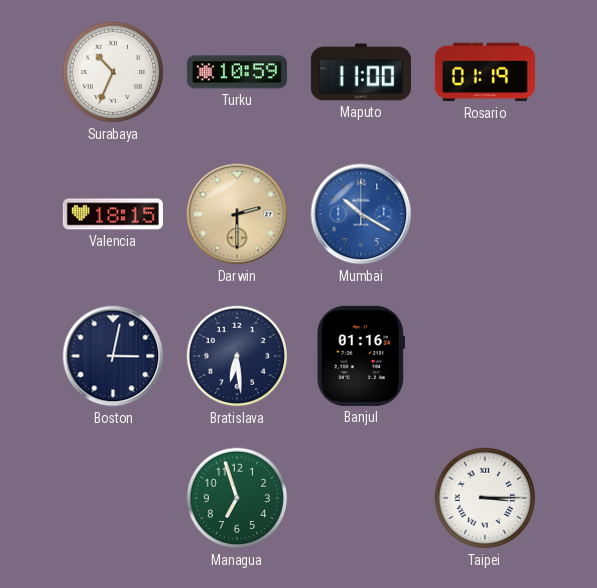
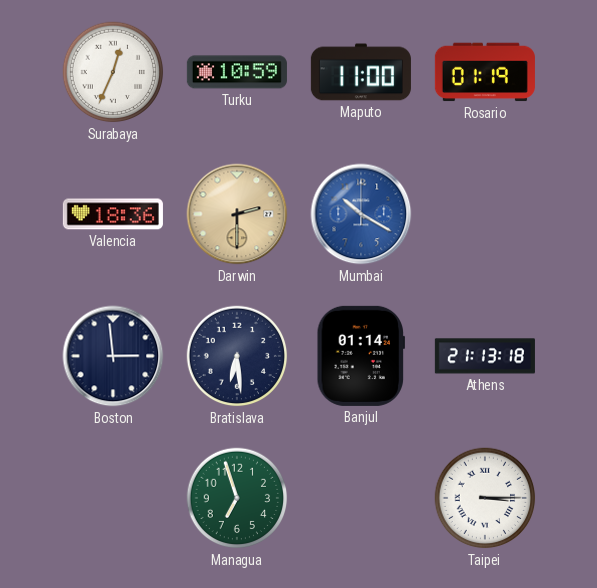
Surabaya: 10:34 -> 12:34
Valencia: 18:15 -> 18:36
Boston: 3:02 -> 2:59
Banjul: 01:16 -> 01:14
Athens: none -> 21:13
